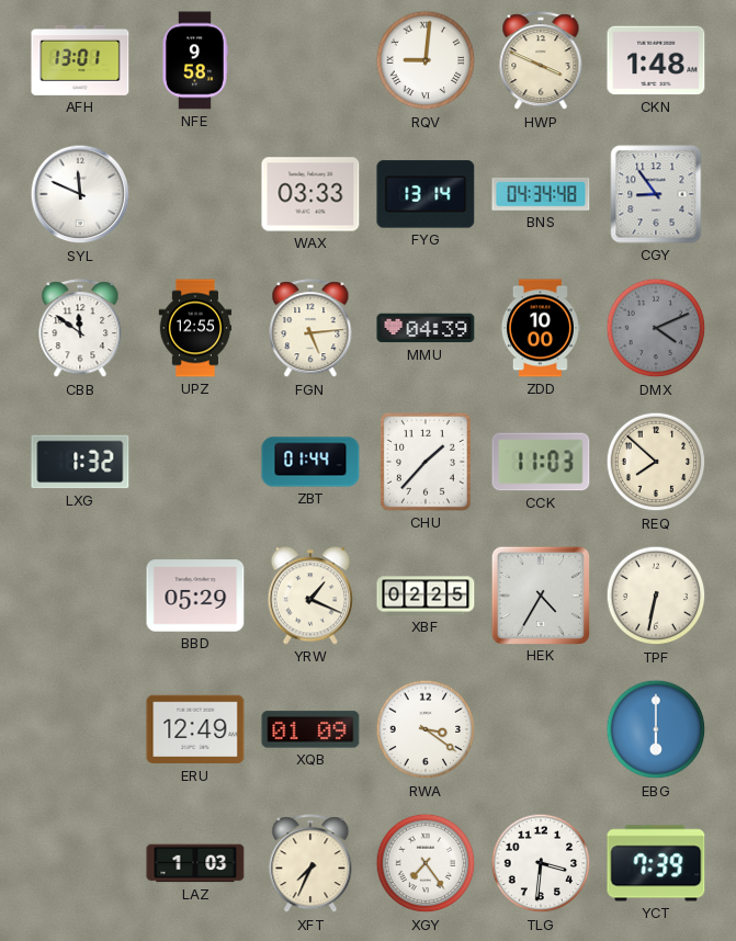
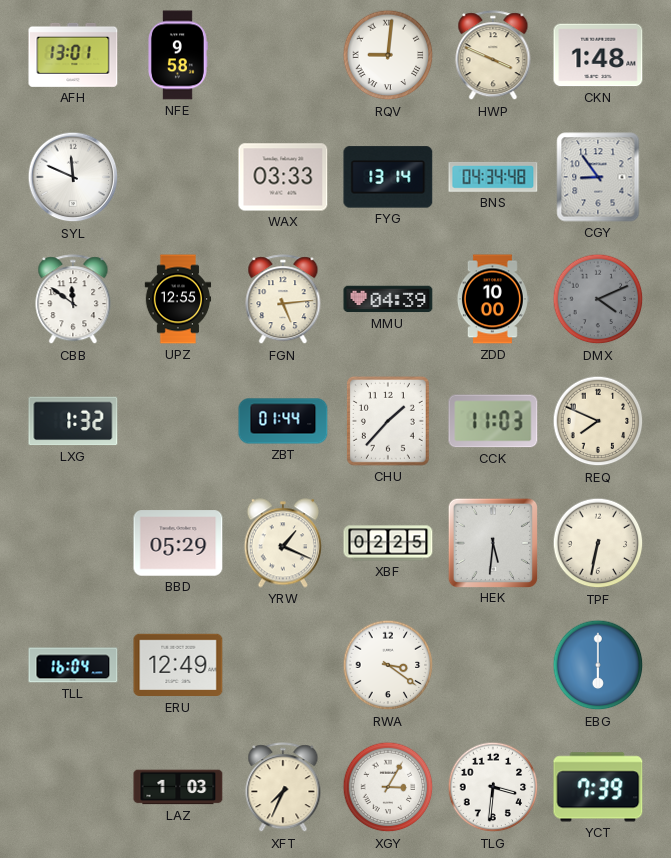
REQ: 7:52 -> 7:49
HEK: 4:35 -> 5:31
TLL: none -> 16:04
XQB: 01:09 -> none
XGY: 7:24 -> 3:05
